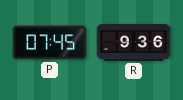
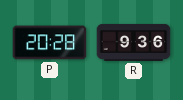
P: 07:45 -> 20:28
